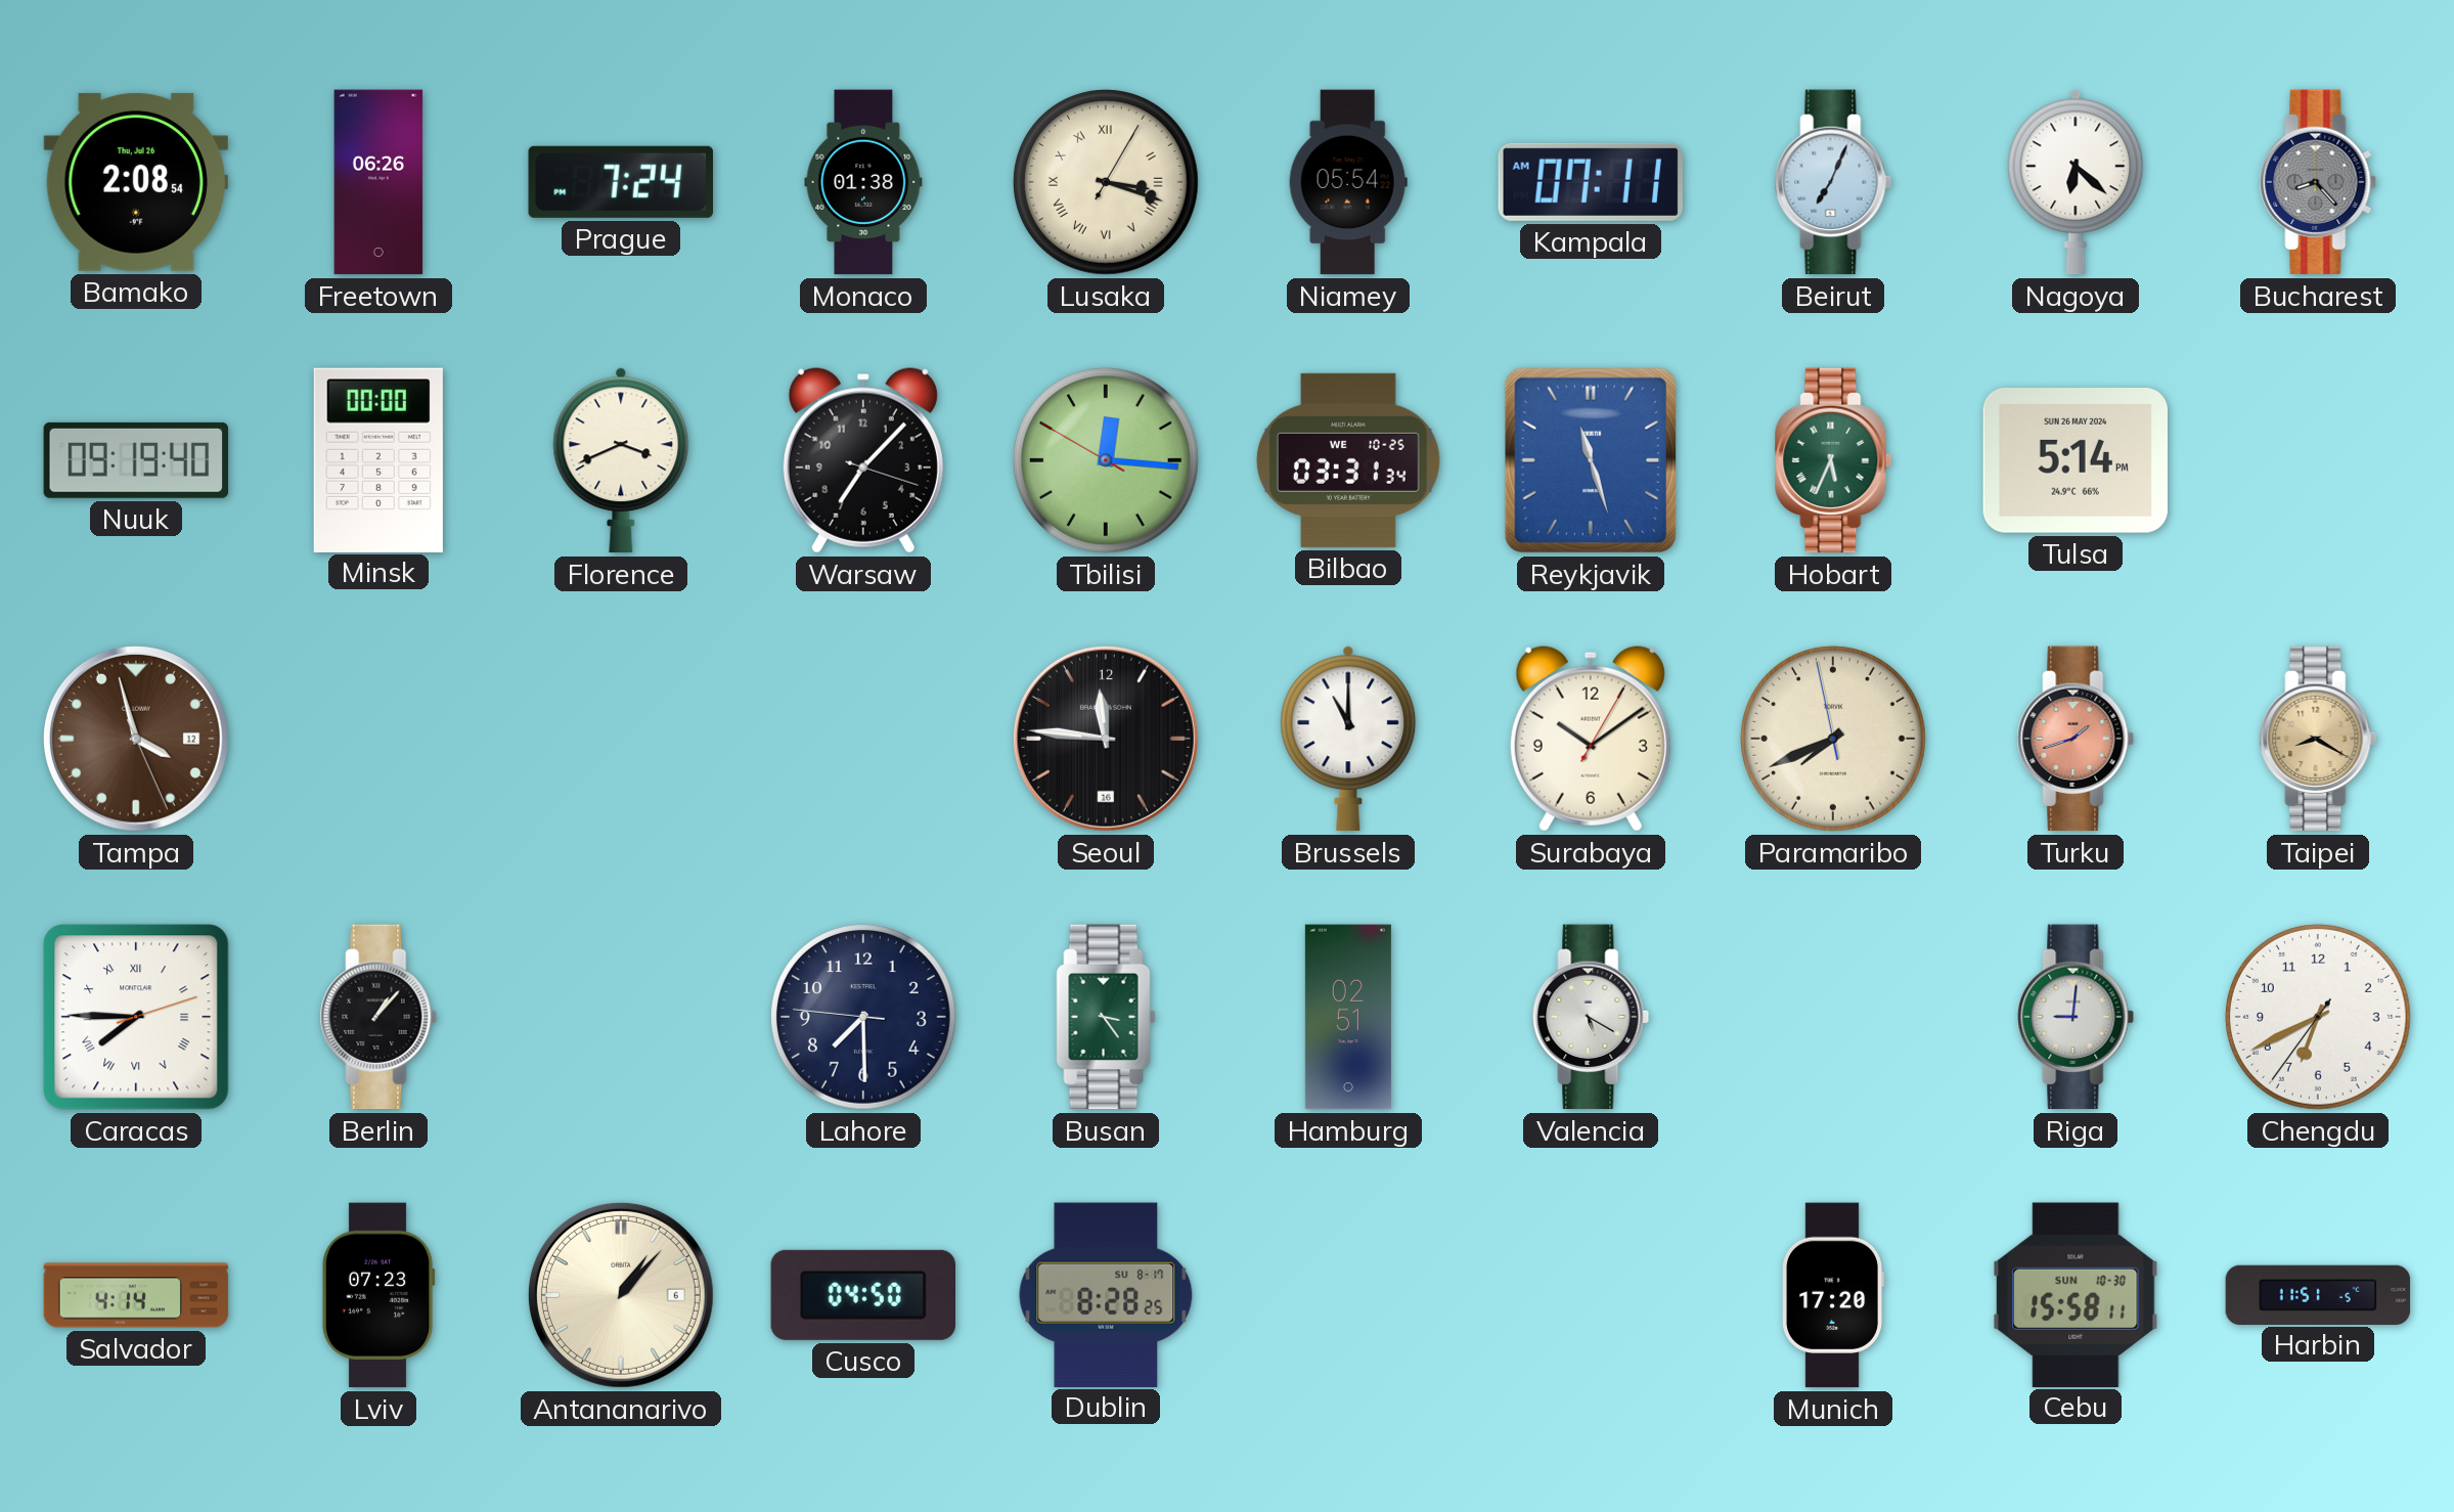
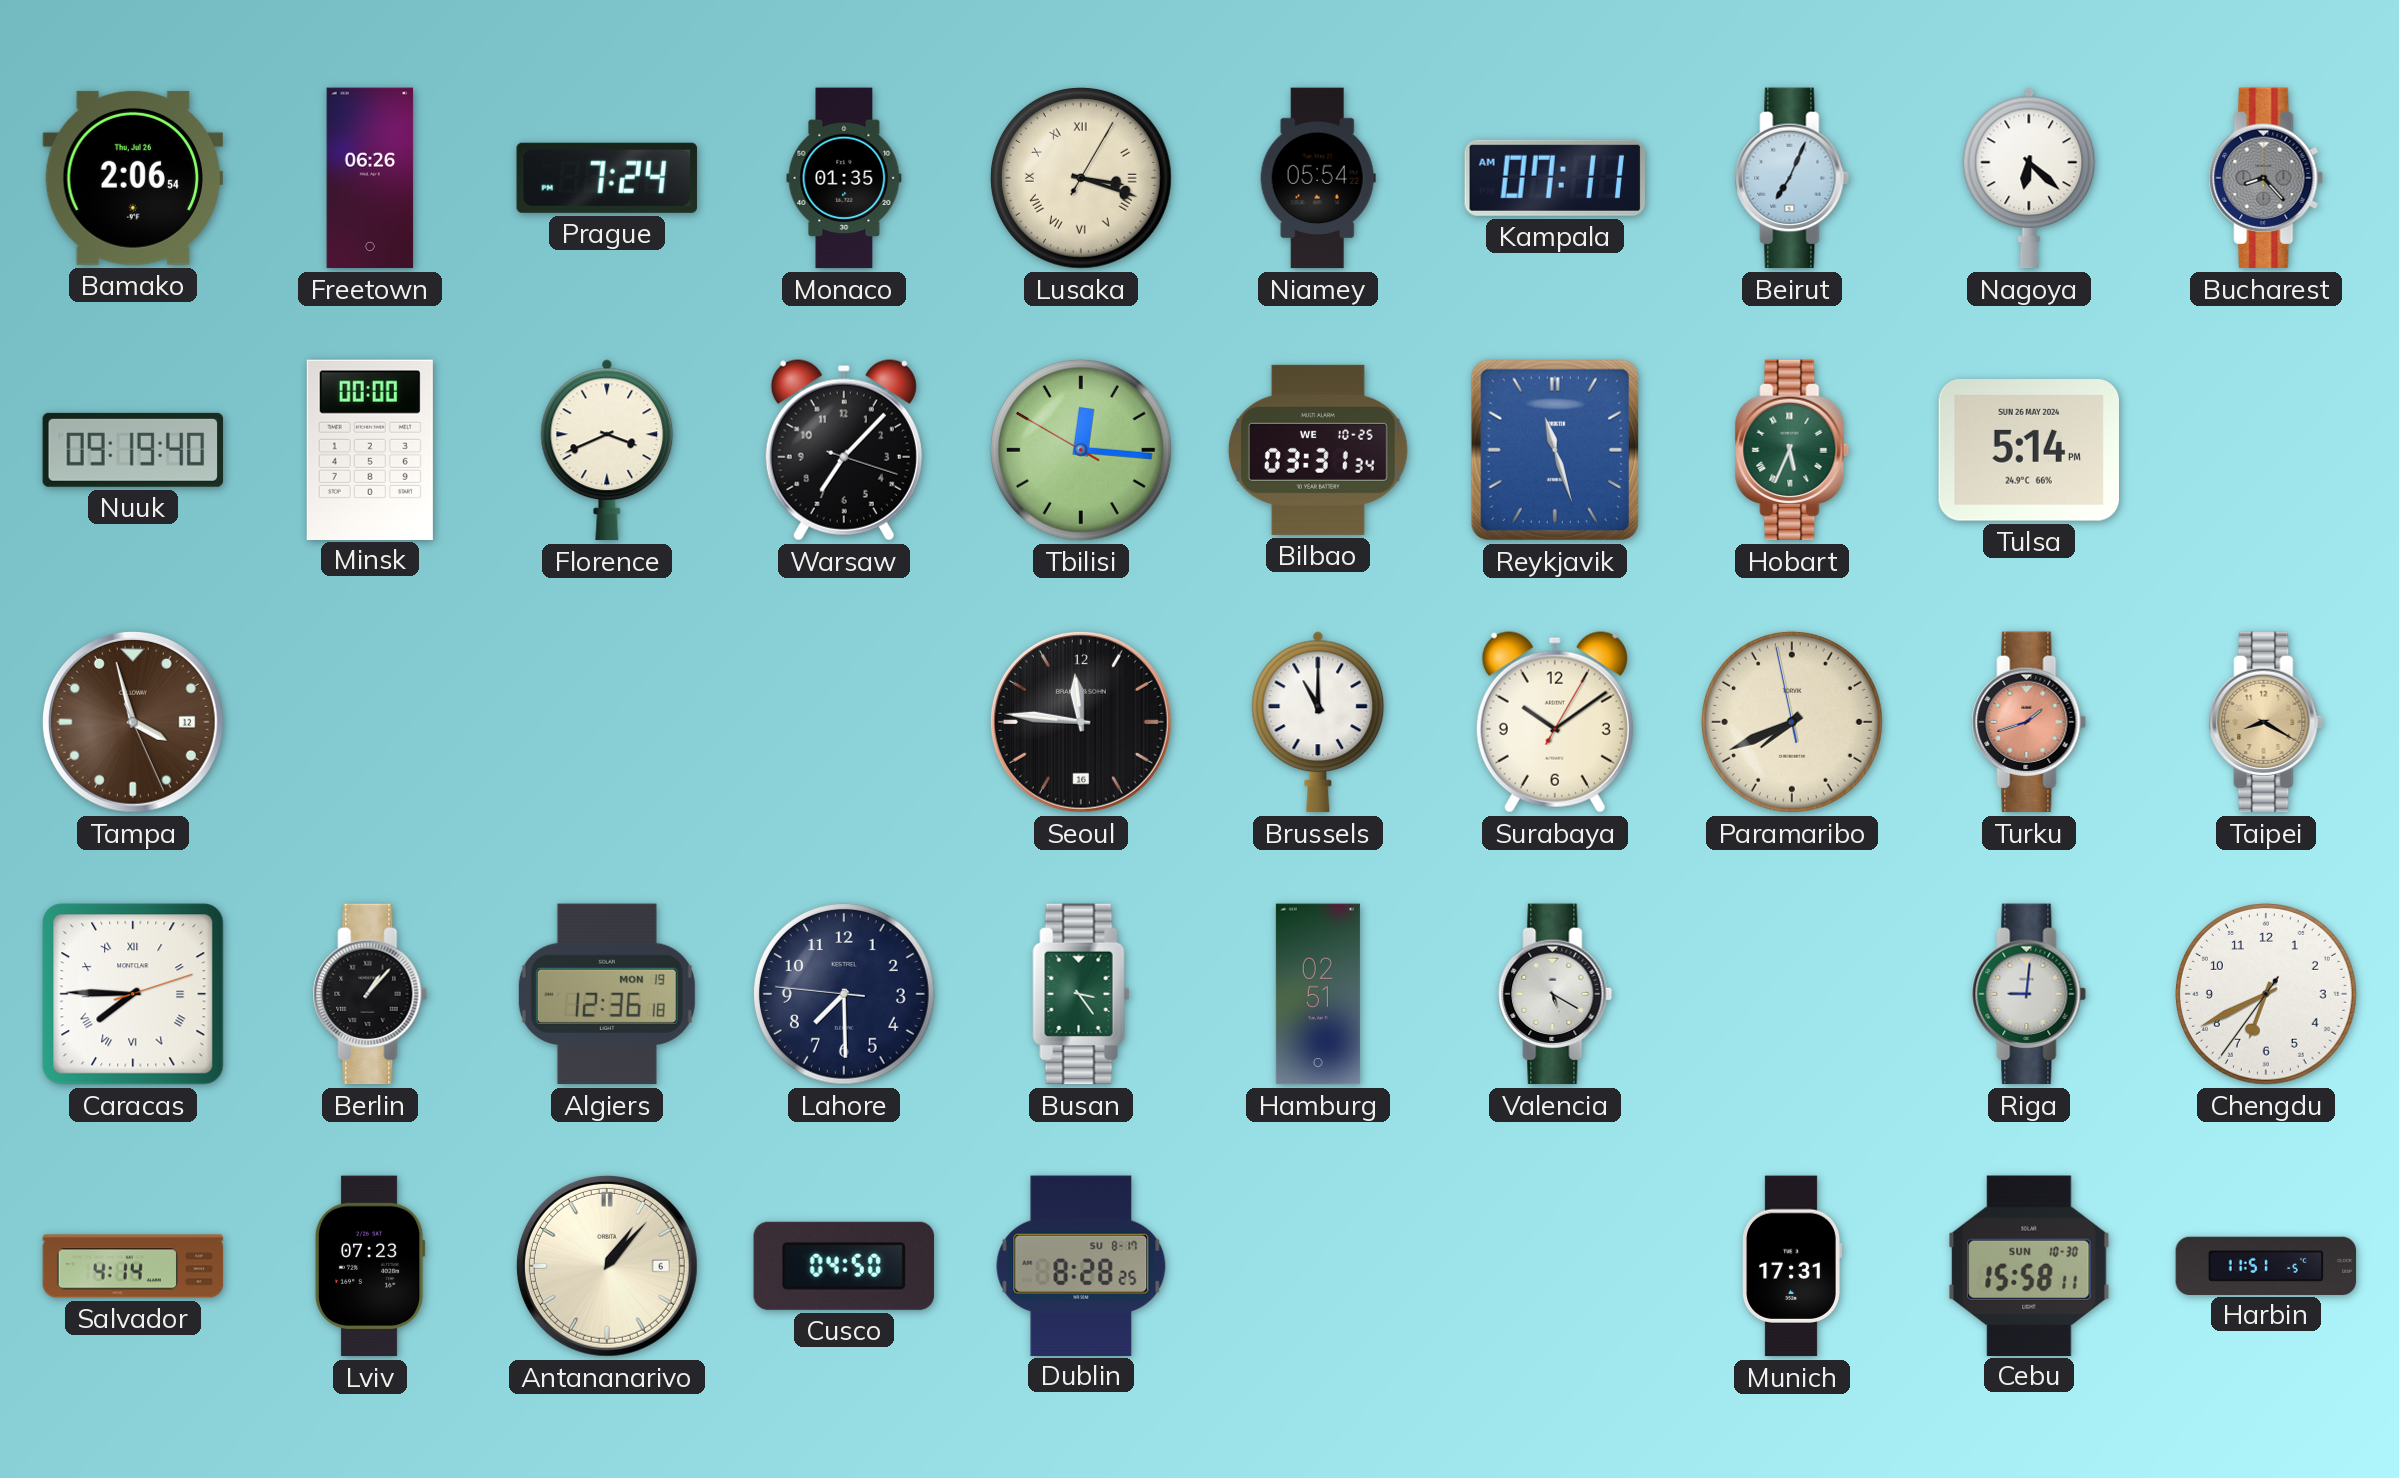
Bamako: 2:08 -> 2:06
Monaco: 01:38 -> 01:35
Algiers: none -> 12:36
Munich: 17:20 -> 17:31
